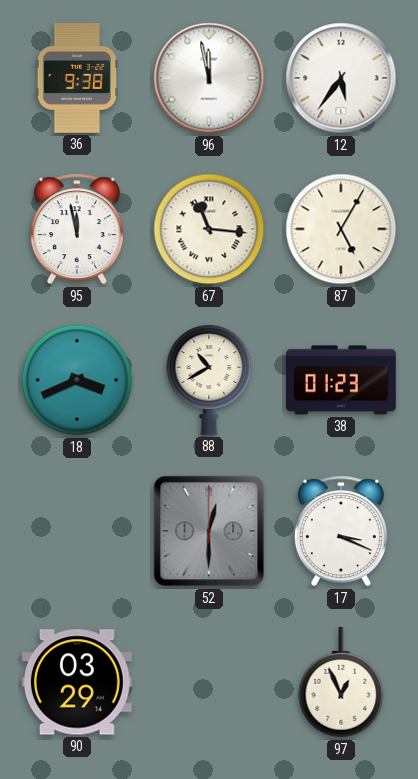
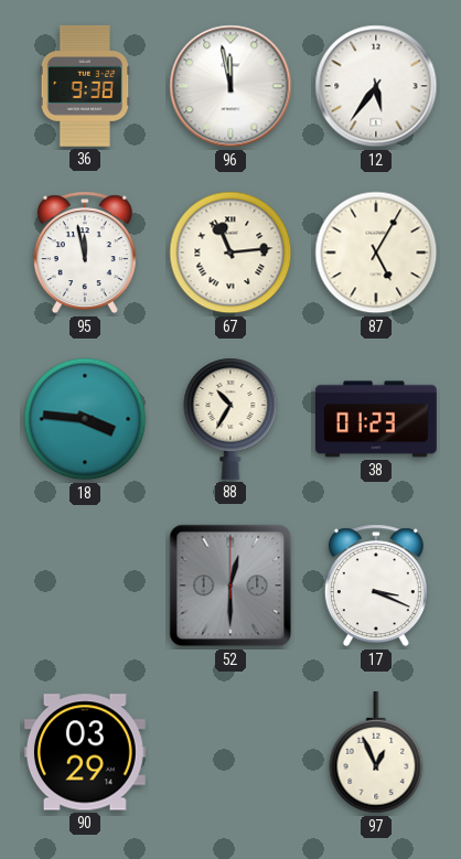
67: 11:16 -> 11:14
18: 3:41 -> 3:46
88: 10:40 -> 10:35
